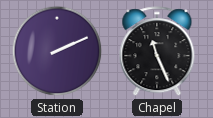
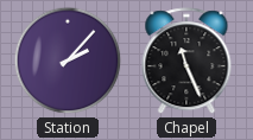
Station: 2:11 -> 2:07
